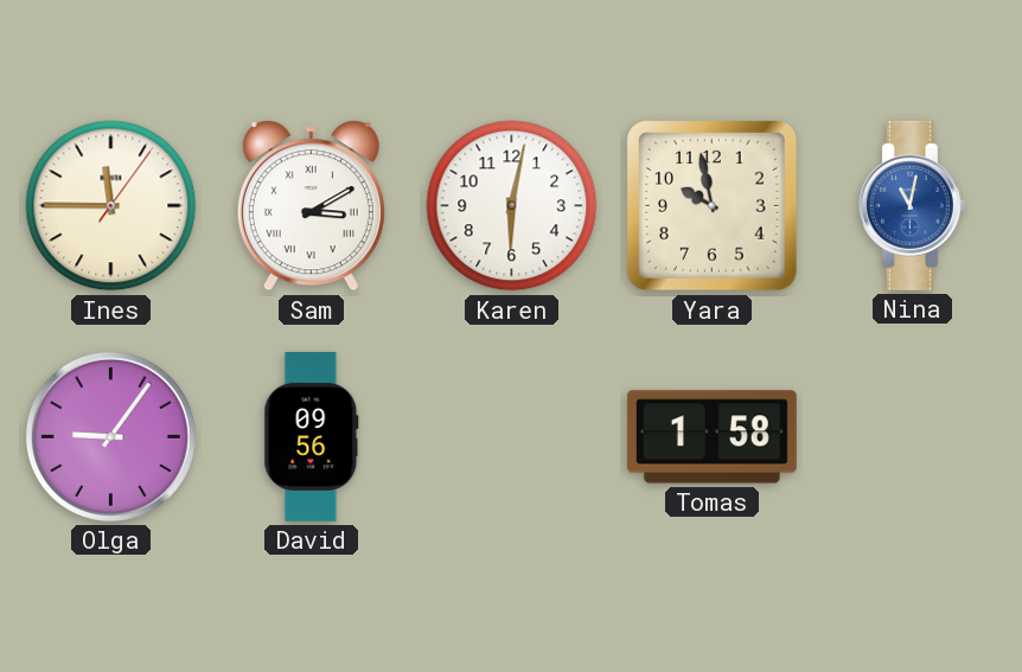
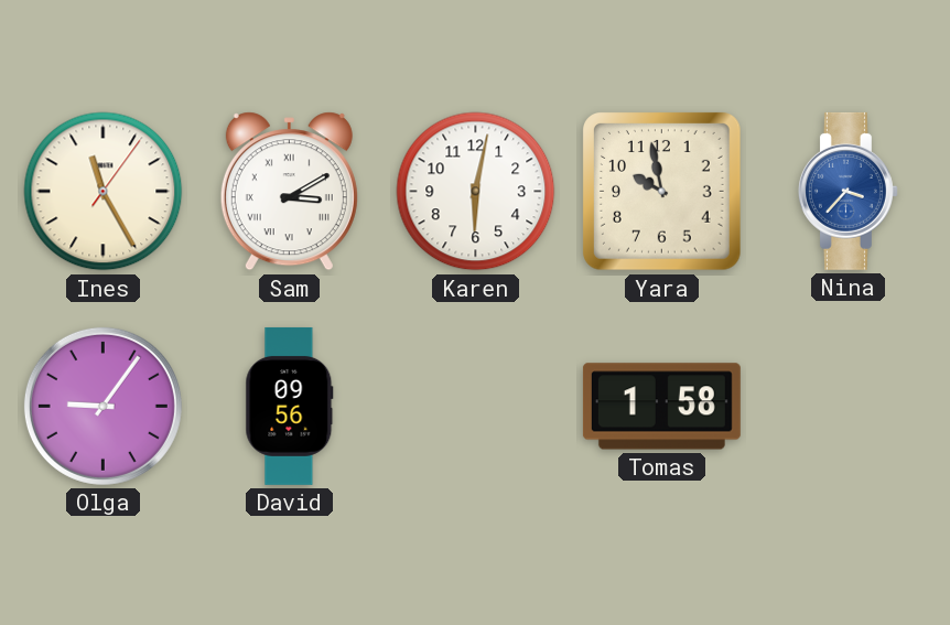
Ines: 11:45 -> 11:25
Nina: 11:02 -> 3:37
